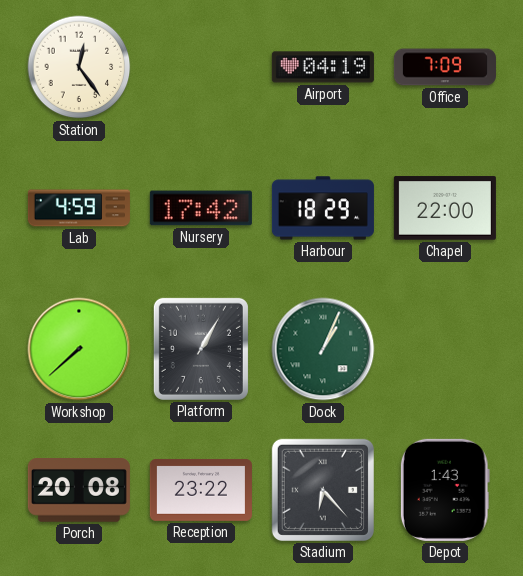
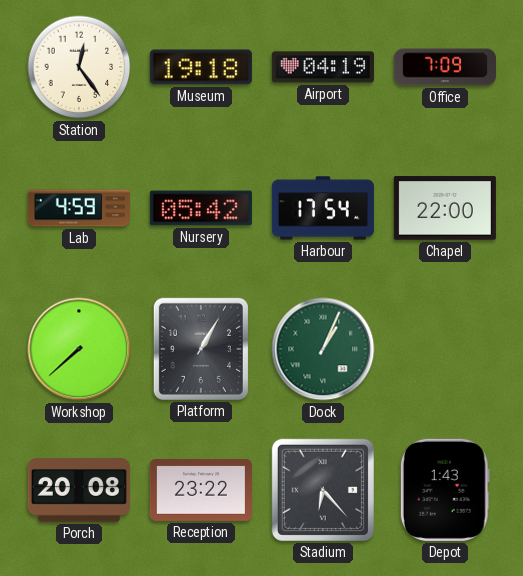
Museum: none -> 19:18
Nursery: 17:42 -> 05:42
Harbour: 18:29 -> 17:54
